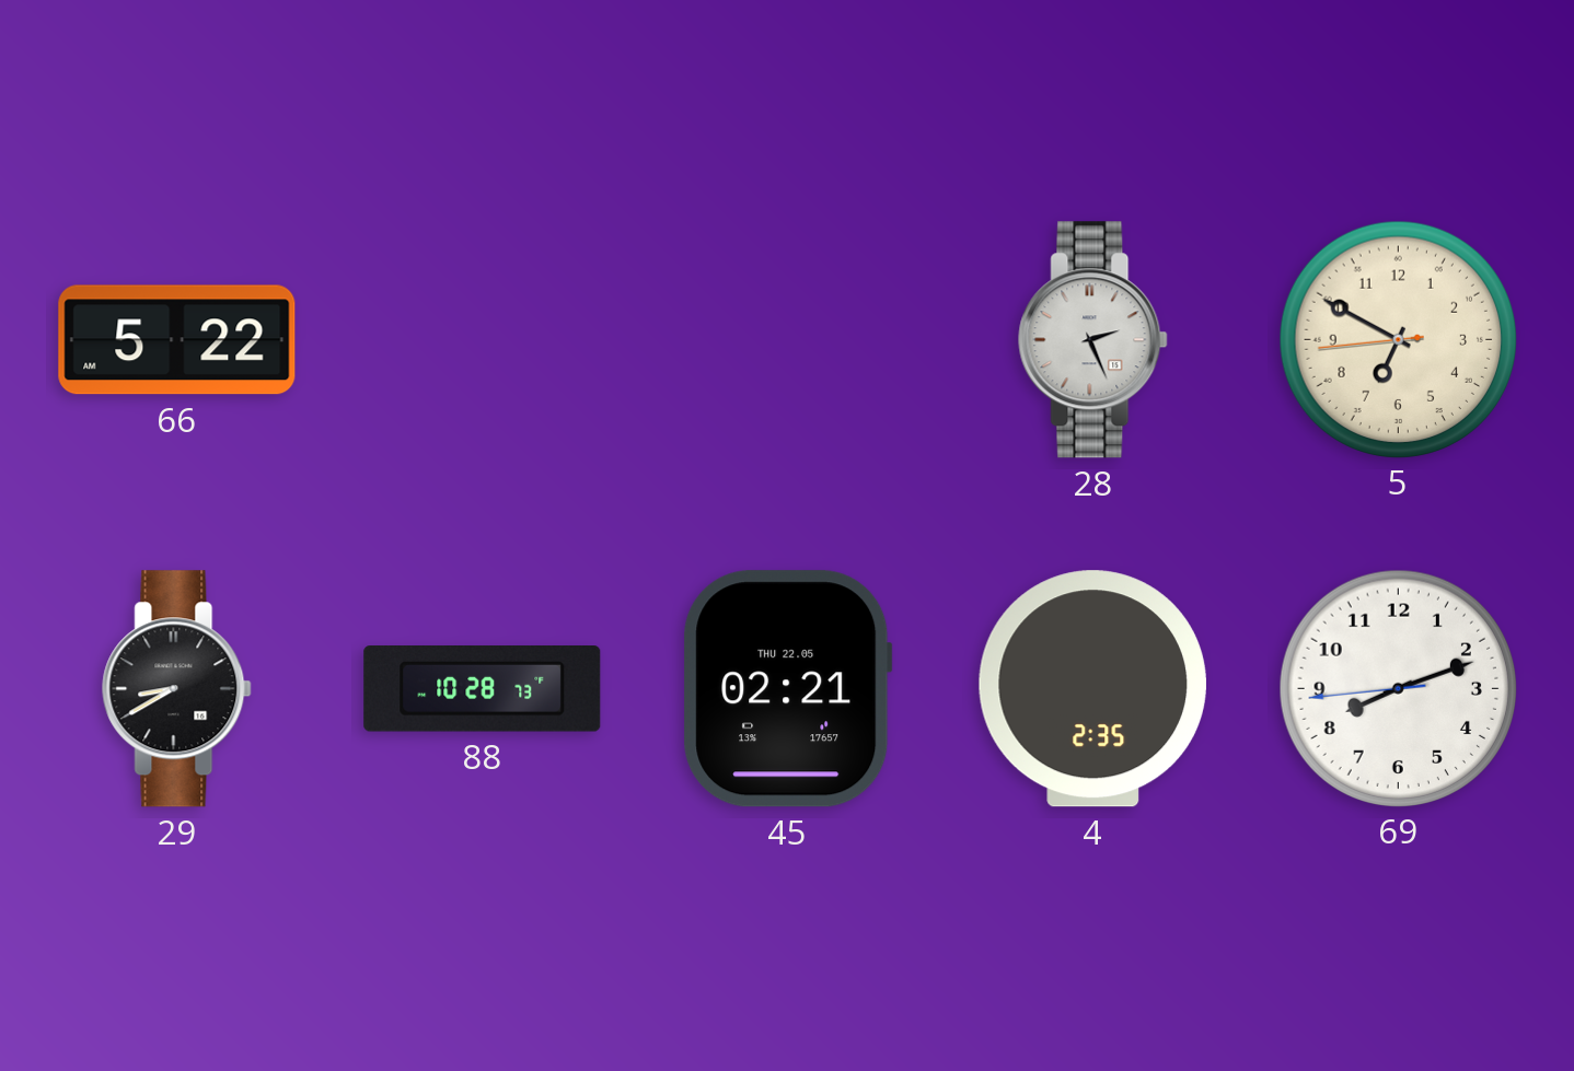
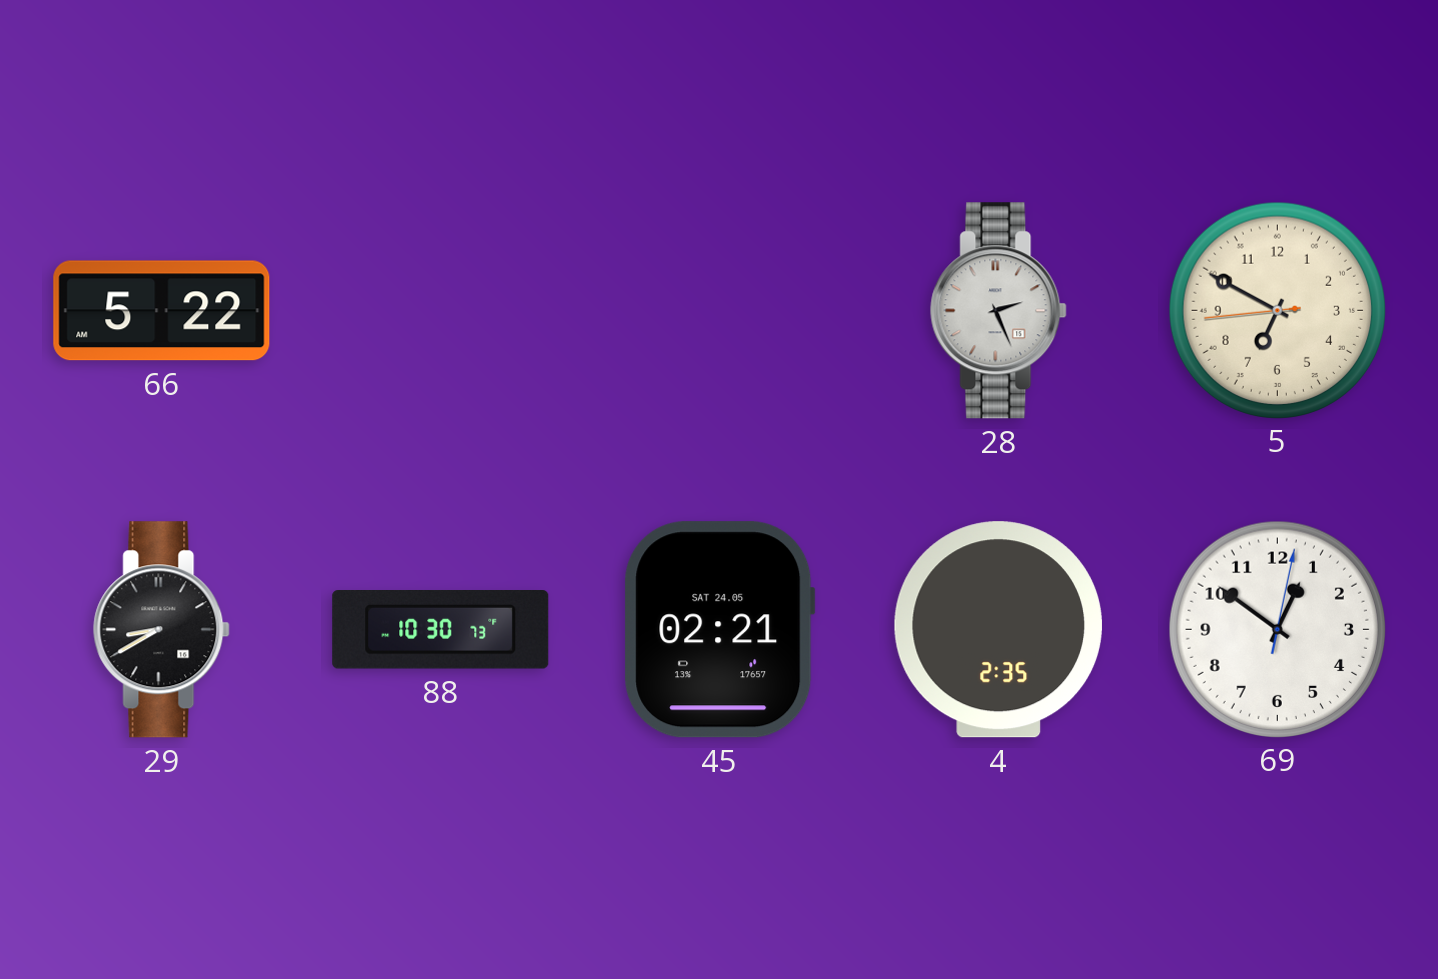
88: 10:28 -> 10:30
45 date: THU 22.05 -> SAT 24.05
69: 8:11 -> 12:51
